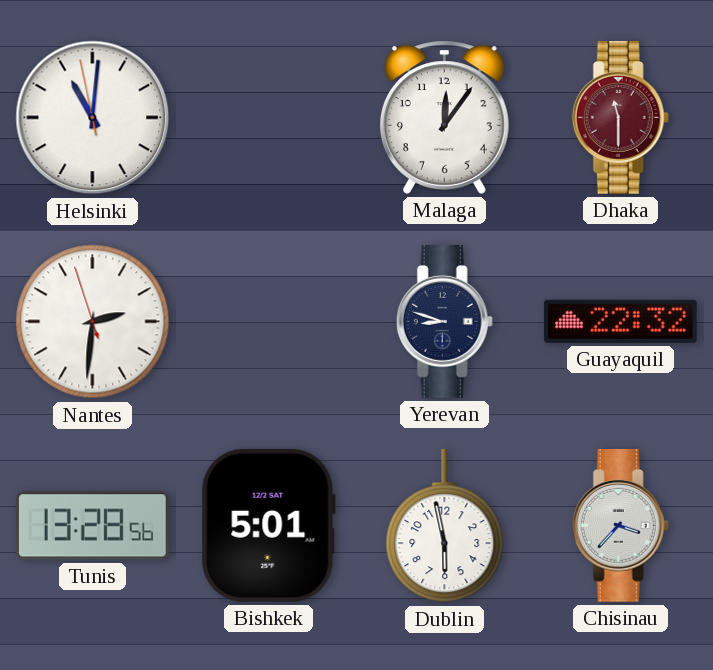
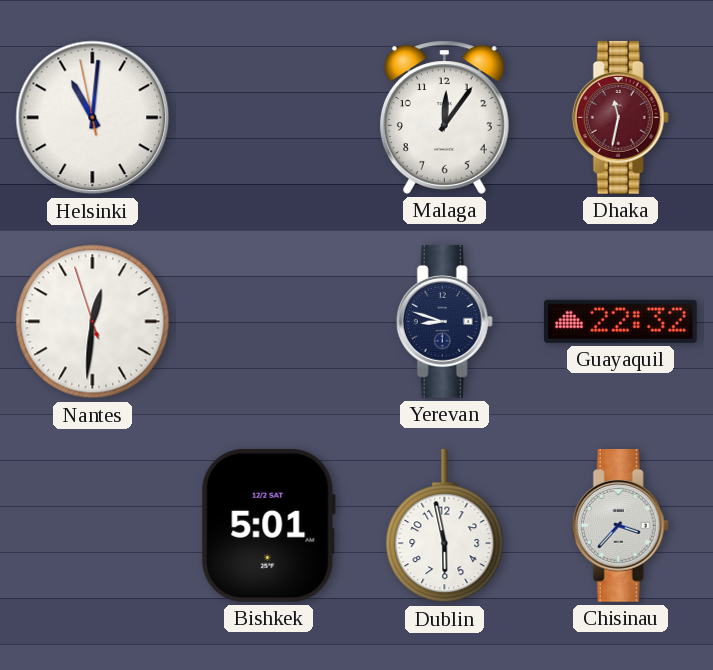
Dhaka: 11:30 -> 11:32
Nantes: 2:30 -> 12:30
Tunis: 13:28 -> none
